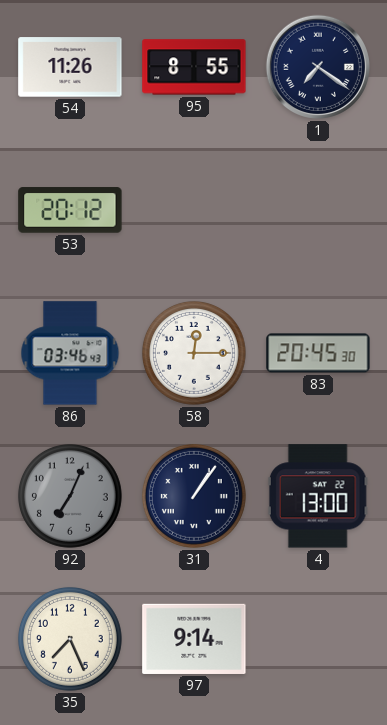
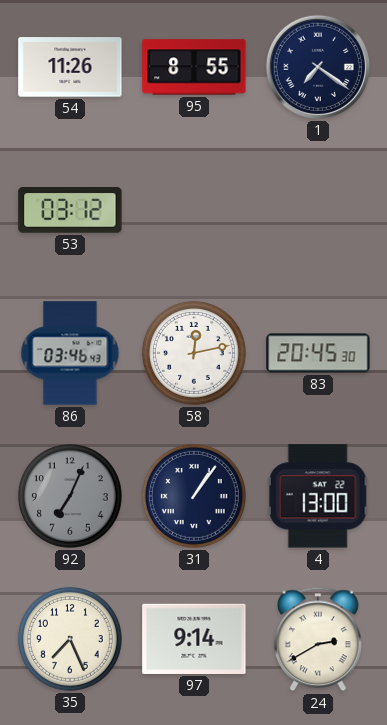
53: 20:12 -> 03:12
58: 12:15 -> 12:13
24: none -> 2:40
